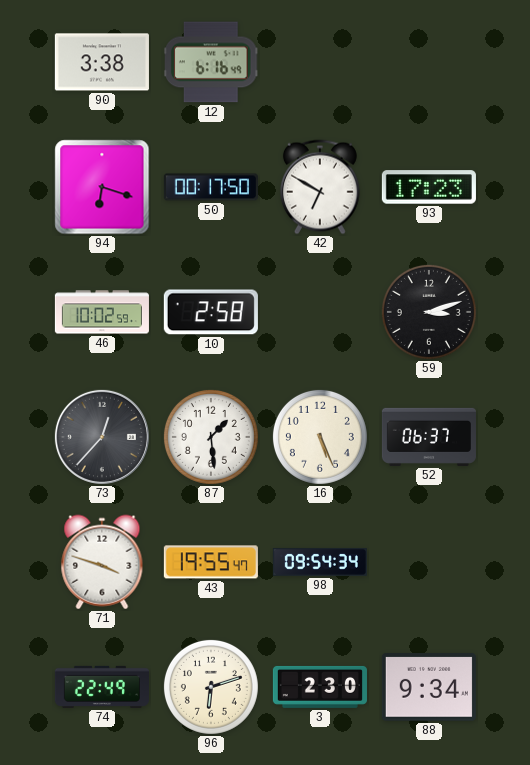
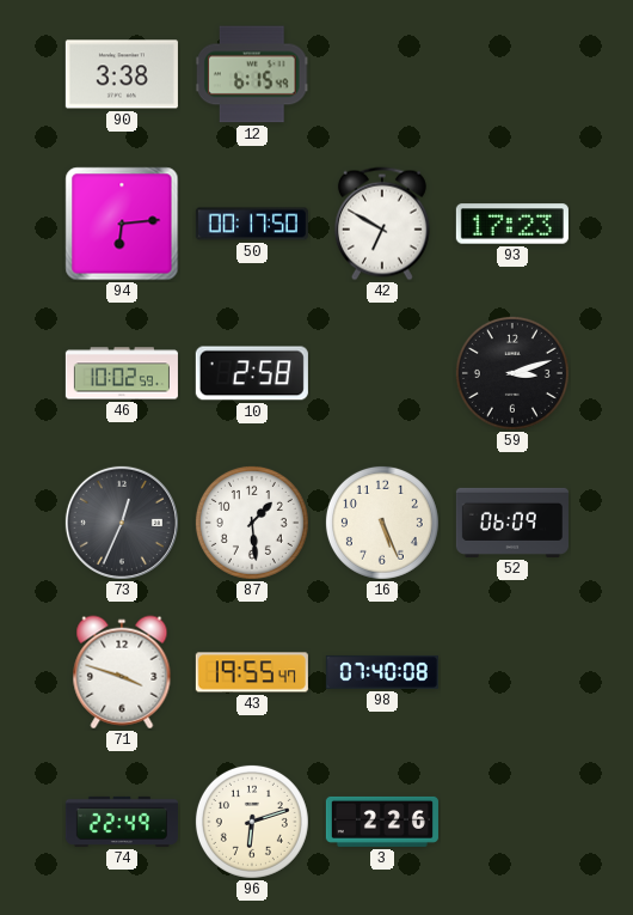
12: 6:16 -> 6:15
94: 6:18 -> 6:14
73: 12:37 -> 12:34
52: 06:37 -> 06:09
98: 09:54 -> 07:40
3: 2:30 -> 2:26
88: 9:34 -> none
